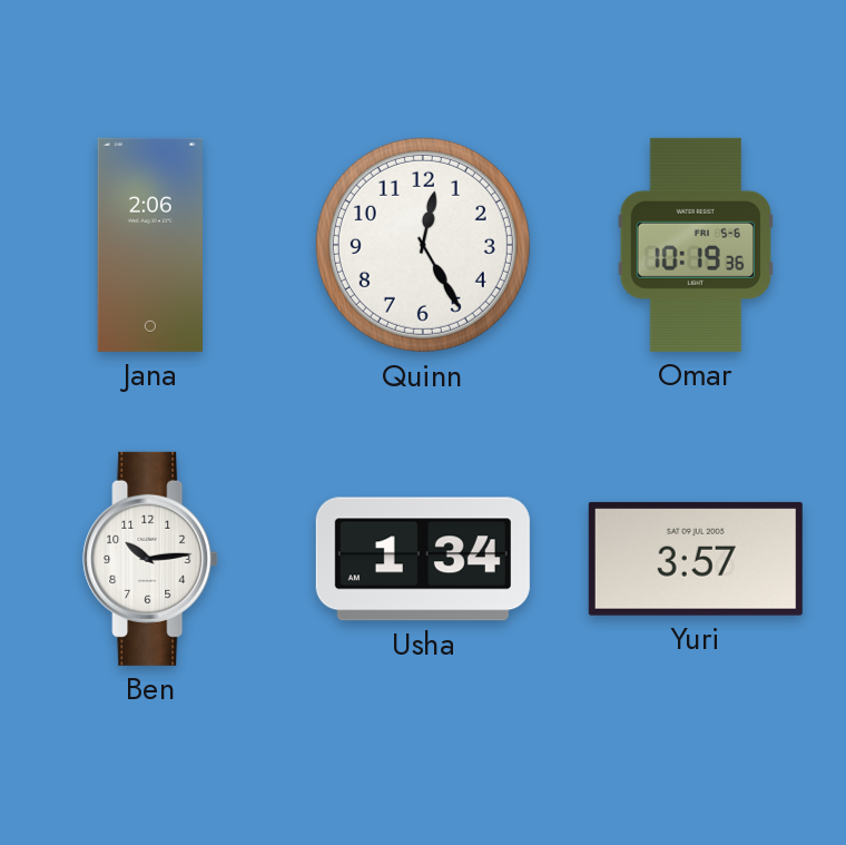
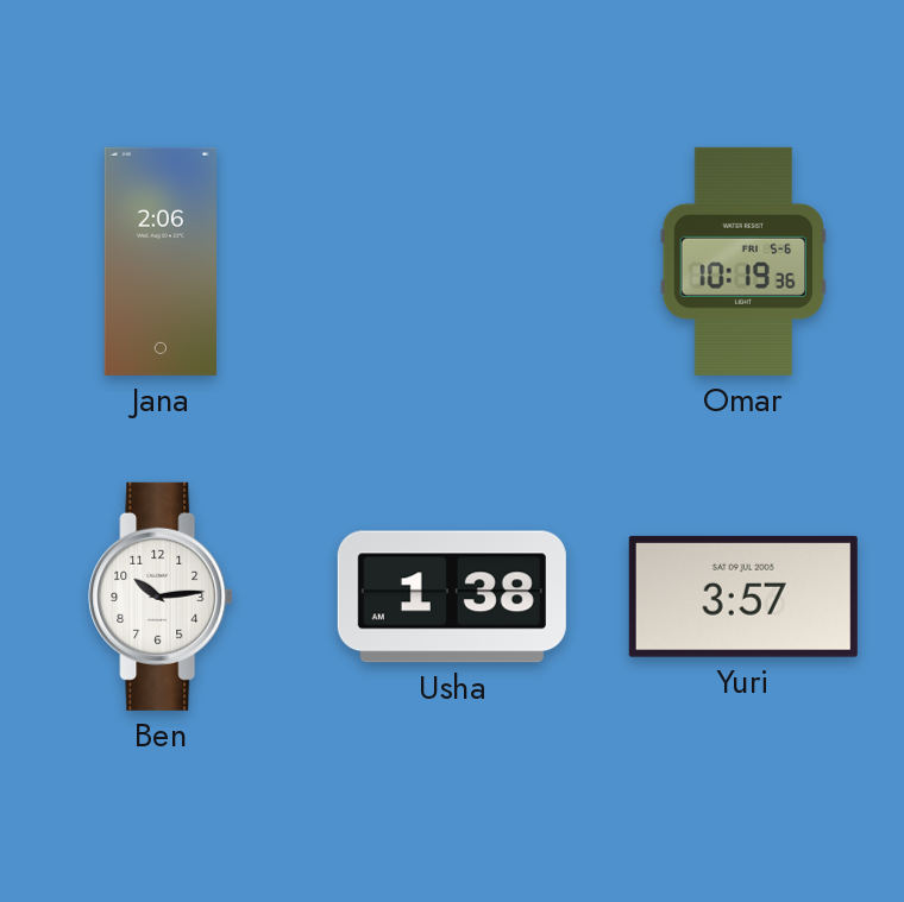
Quinn: 12:25 -> none
Usha: 1:34 -> 1:38
